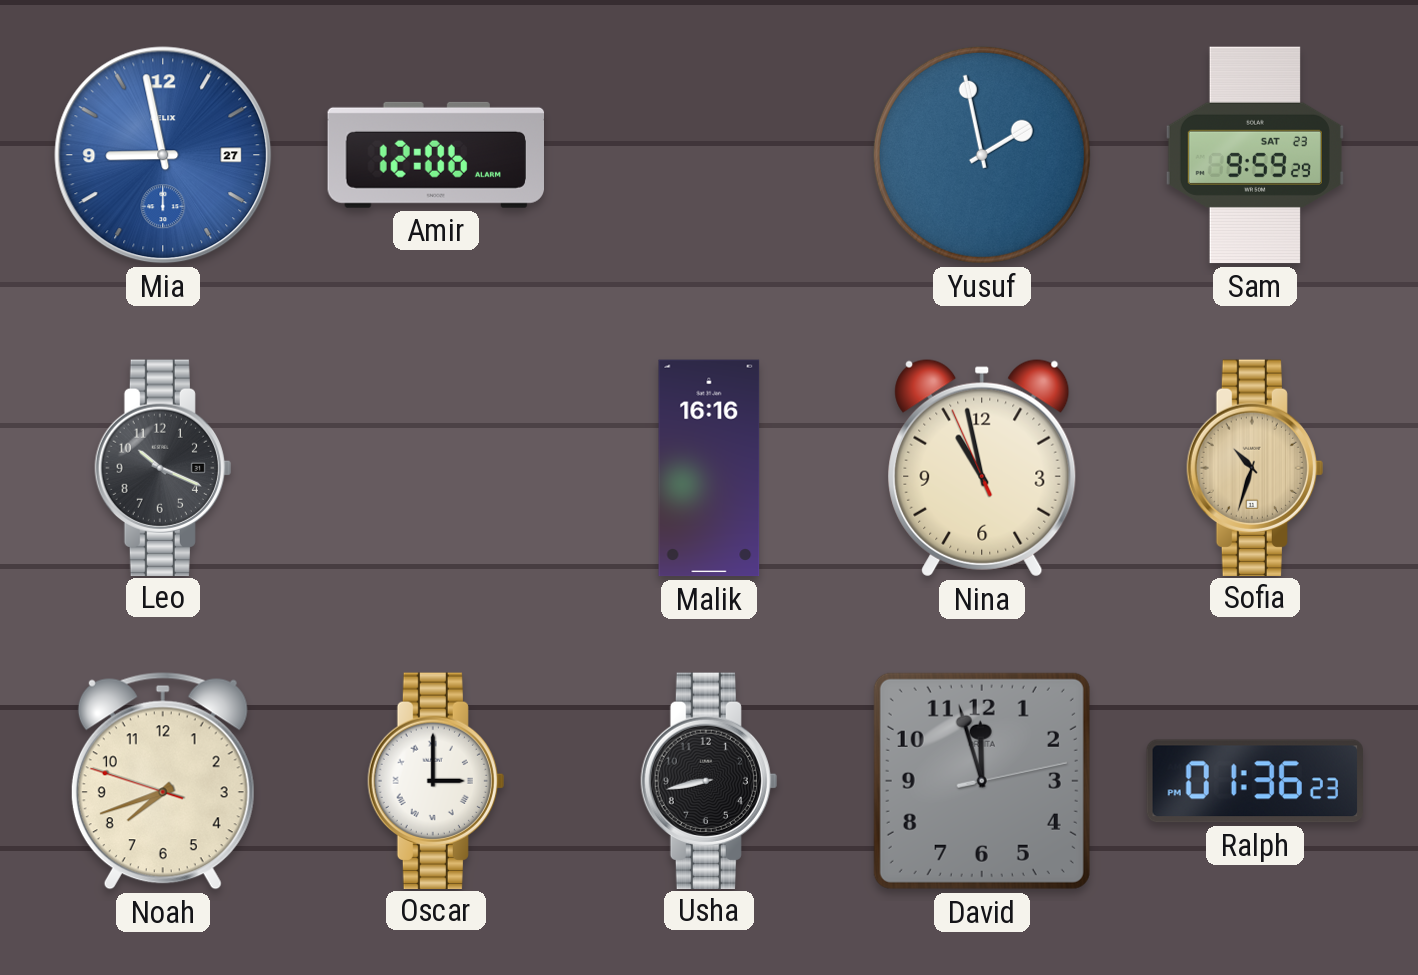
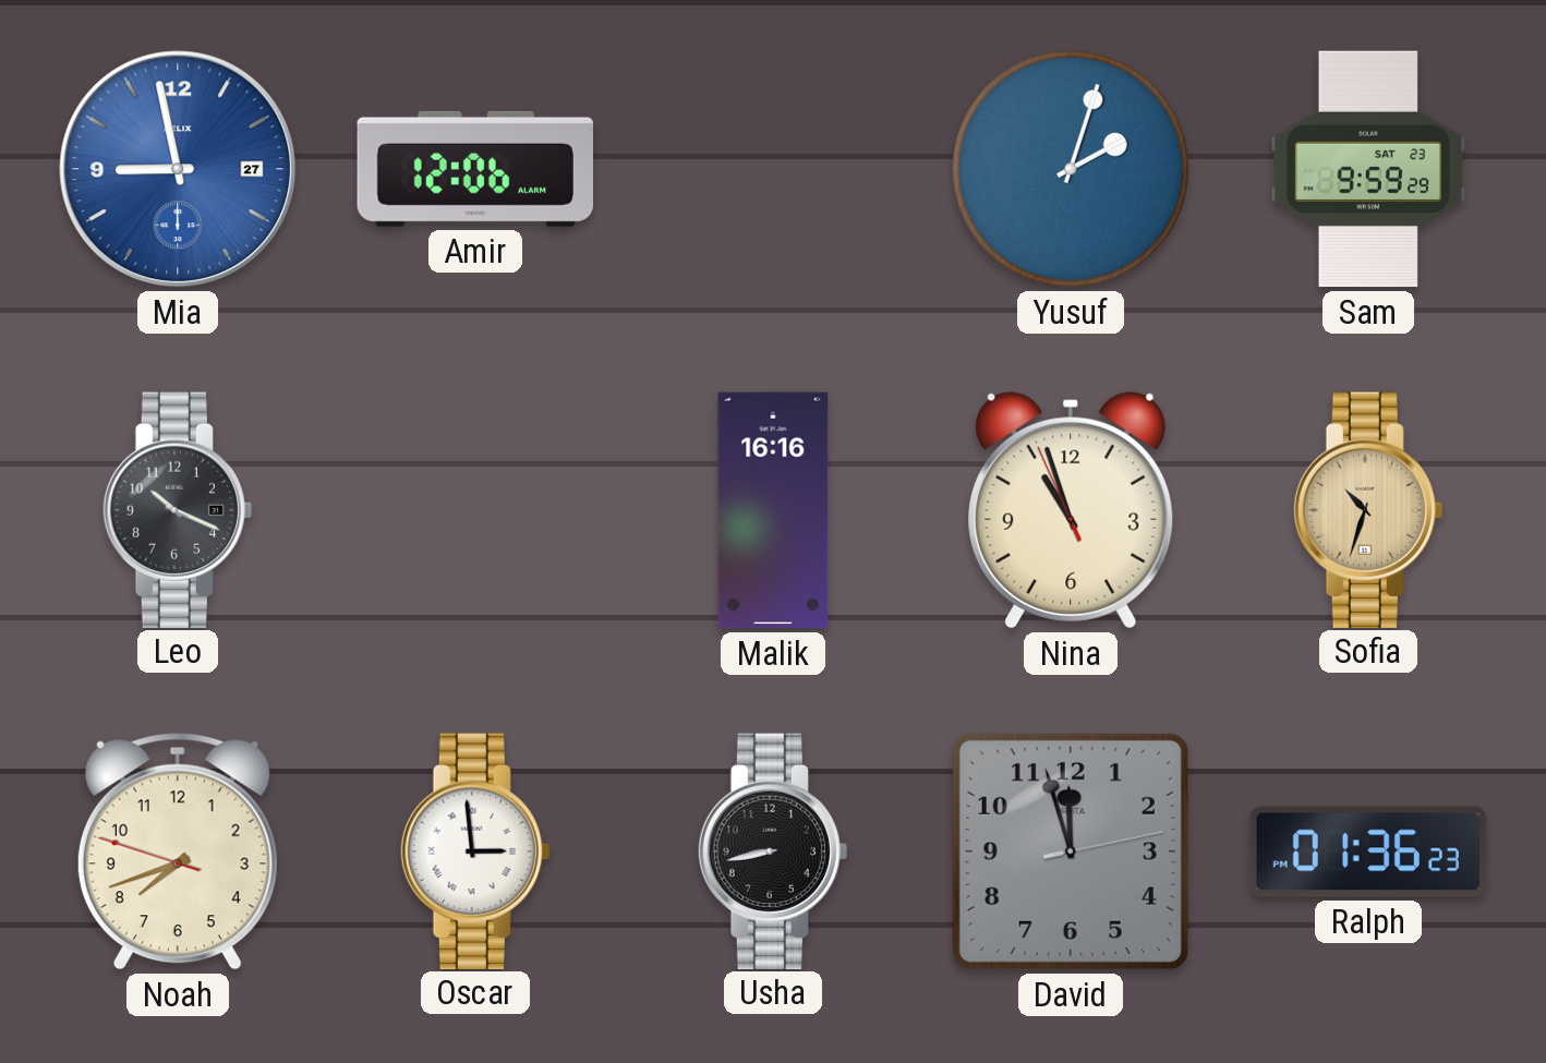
Yusuf: 1:58 -> 2:03
Nina: 10:57 -> 10:56
Oscar: 3:00 -> 2:59
